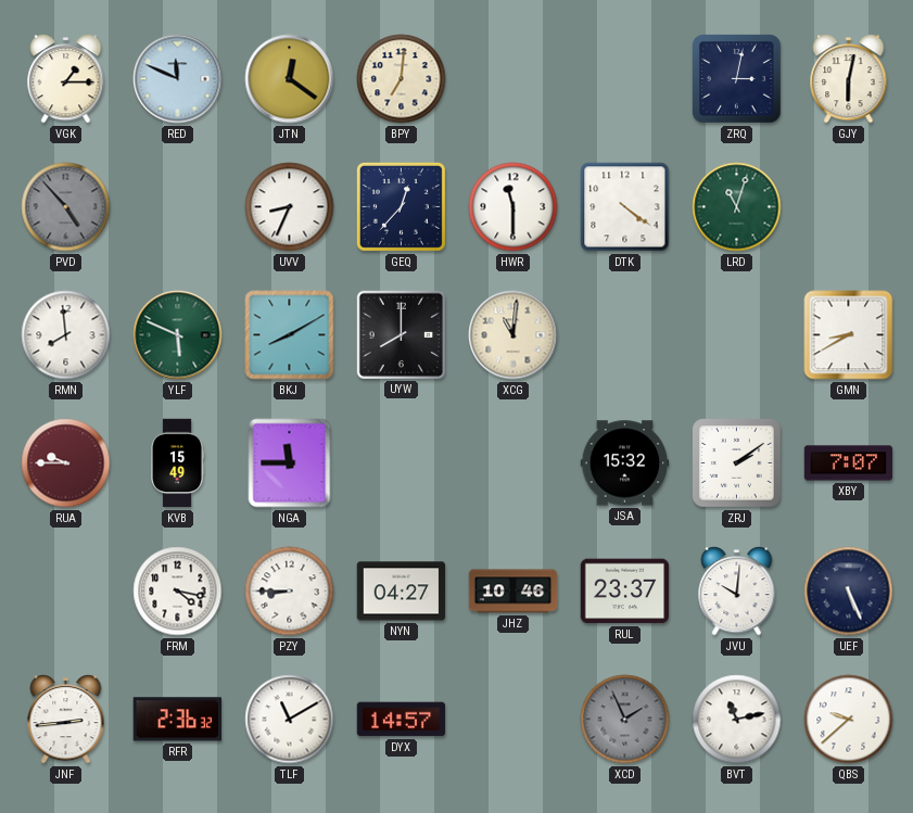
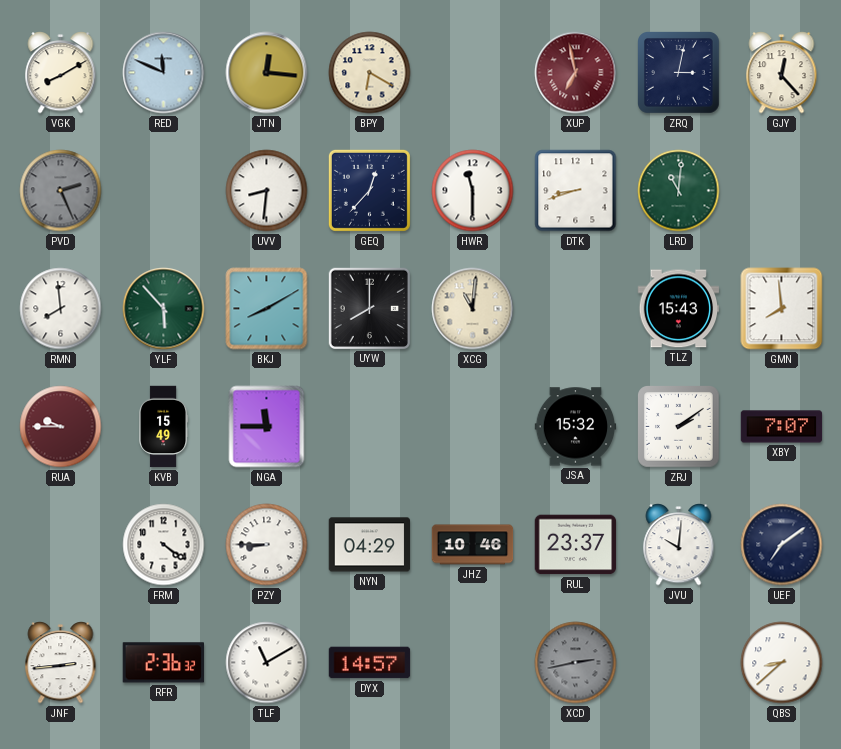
VGK: 1:15 -> 8:10
JTN: 12:21 -> 12:16
BPY: 7:01 -> 6:20
XUP: none -> 6:58
GJY: 6:02 -> 12:23
PVD: 4:53 -> 2:26
UVV: 8:34 -> 8:31
DTK: 4:21 -> 8:42
LRD: 11:03 -> 11:01
YLF: 5:49 -> 5:53
TLZ: none -> 15:43
GMN: 8:40 -> 7:59
FRM: 4:17 -> 4:21
NYN: 04:27 -> 04:29
UEF: 5:26 -> 7:09
XCD: 1:56 -> 2:43
BVT: 11:13 -> none
QBS: 9:38 -> 8:38
